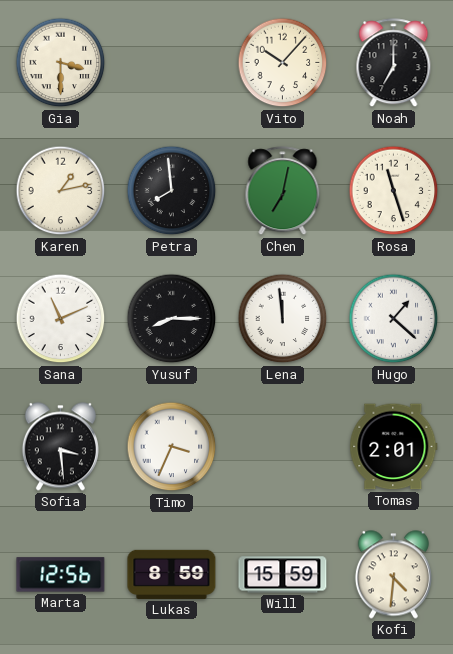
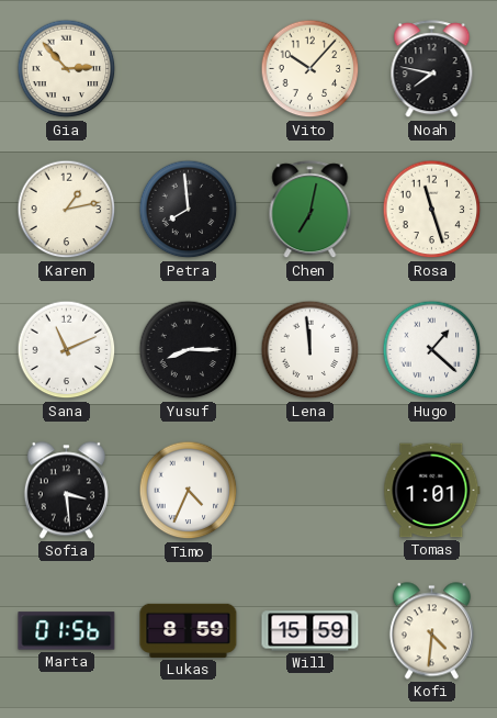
Gia: 3:30 -> 2:53
Noah: 7:00 -> 7:47
Timo: 3:34 -> 4:34
Tomas: 2:01 -> 1:01
Marta: 12:56 -> 01:56
